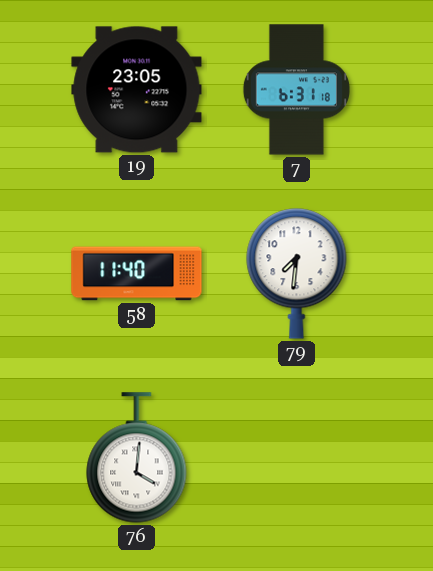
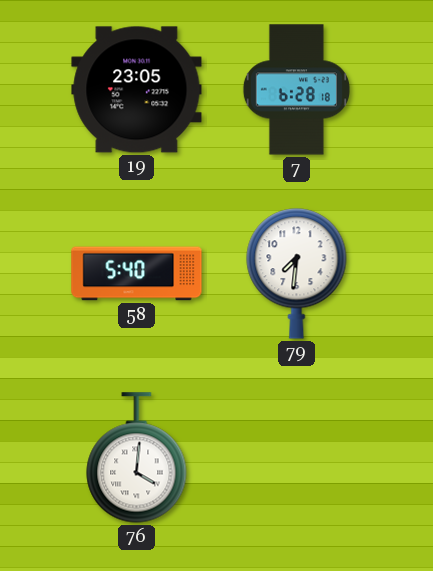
7: 6:31 -> 6:28
58: 11:40 -> 5:40
